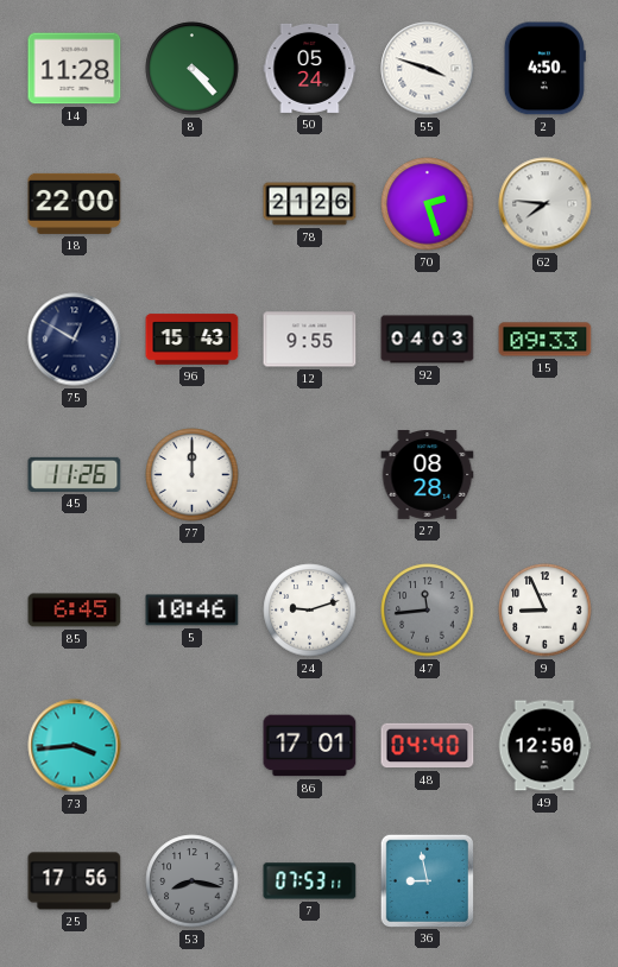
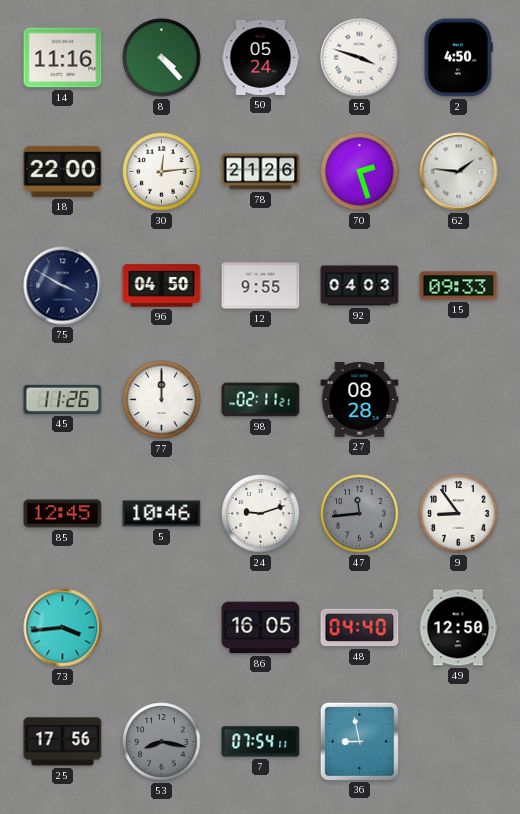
14: 11:28 -> 11:16
30: none -> 12:14
62: 7:46 -> 1:46
75: 12:50 -> 3:50
96: 15:43 -> 04:50
98: none -> 02:11
85: 6:45 -> 12:45
9: 8:56 -> 8:54
86: 17:01 -> 16:05
7: 07:53 -> 07:54
